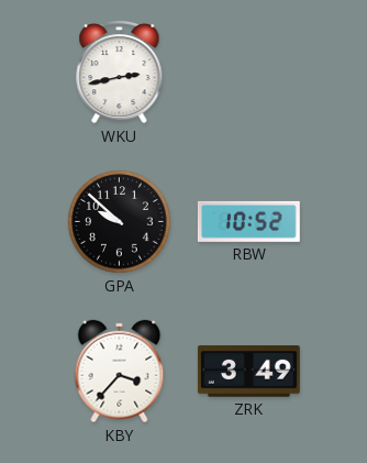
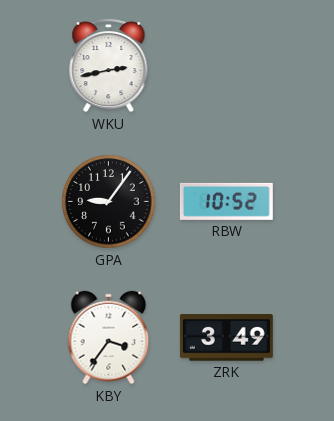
GPA: 9:52 -> 9:06
KBY: 3:37 -> 3:36
